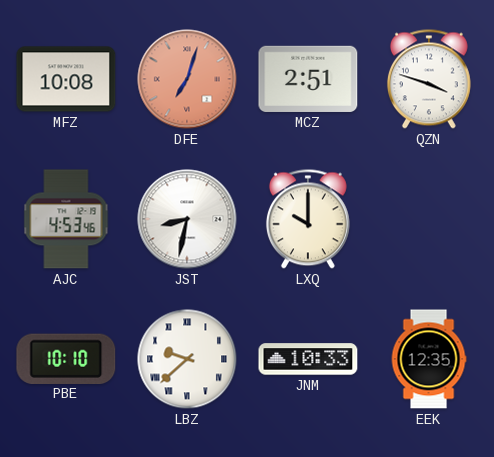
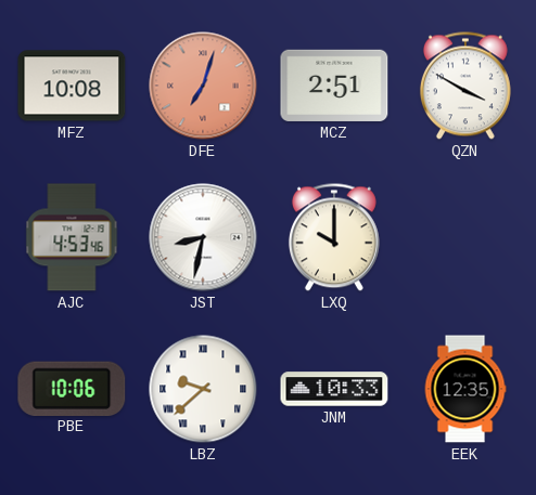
QZN: 3:48 -> 3:50
PBE: 10:10 -> 10:06
